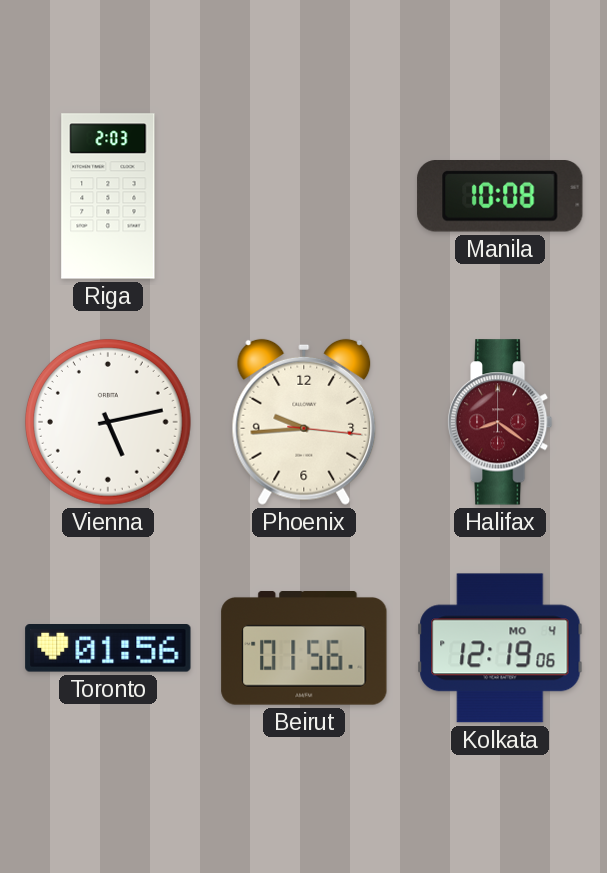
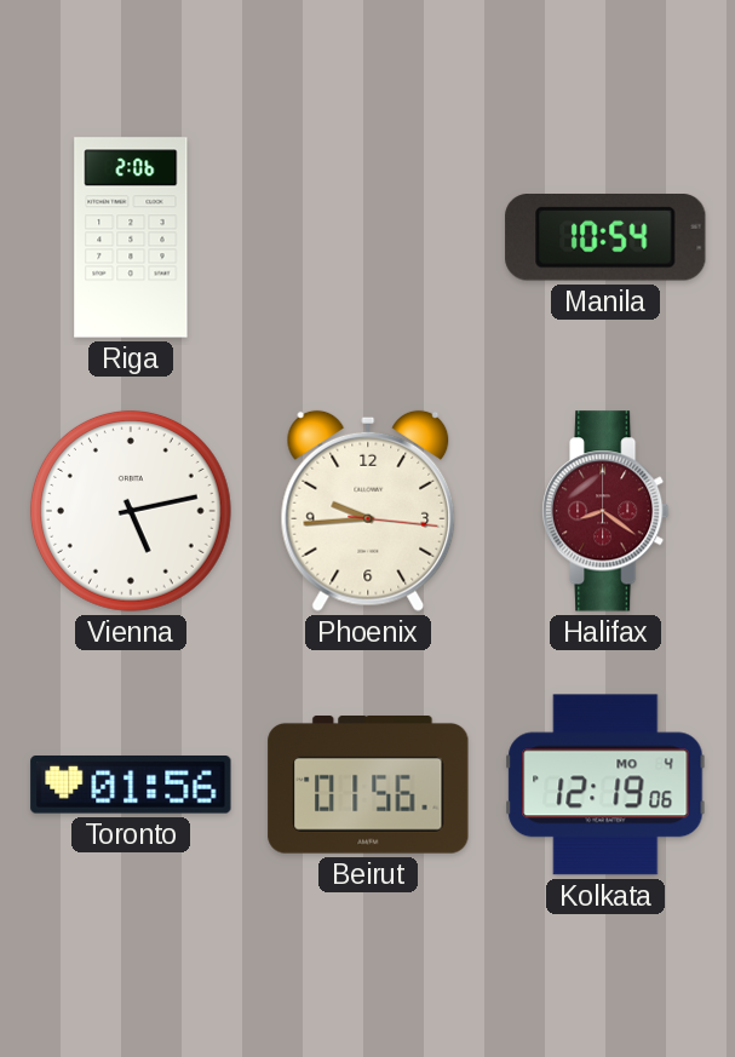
Riga: 2:03 -> 2:06
Manila: 10:08 -> 10:54
